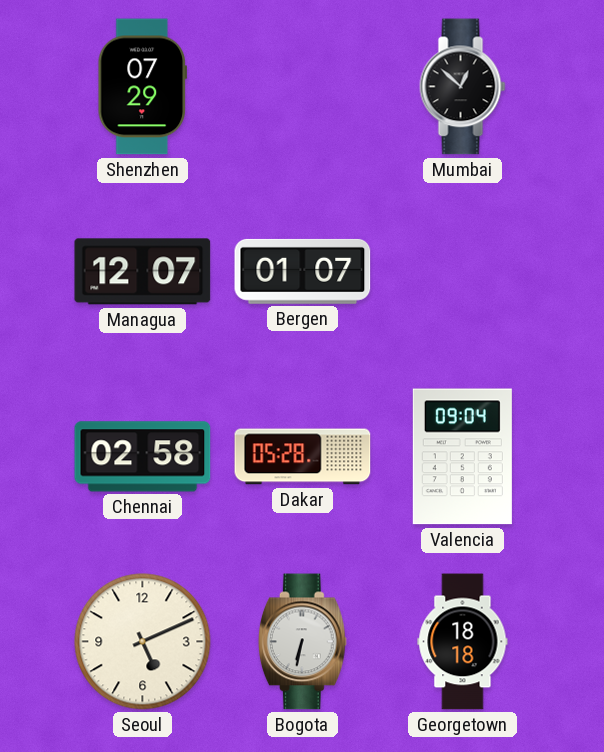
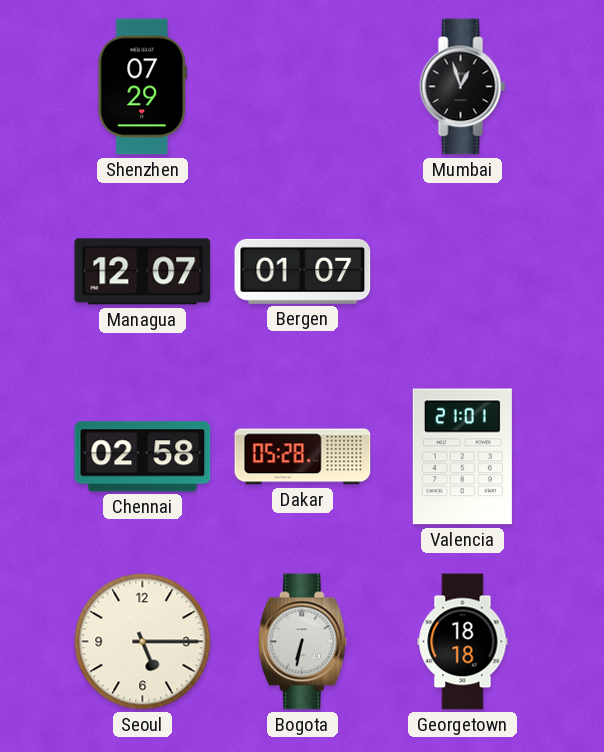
Mumbai: 12:52 -> 12:57
Valencia: 09:04 -> 21:01
Seoul: 5:11 -> 5:15
